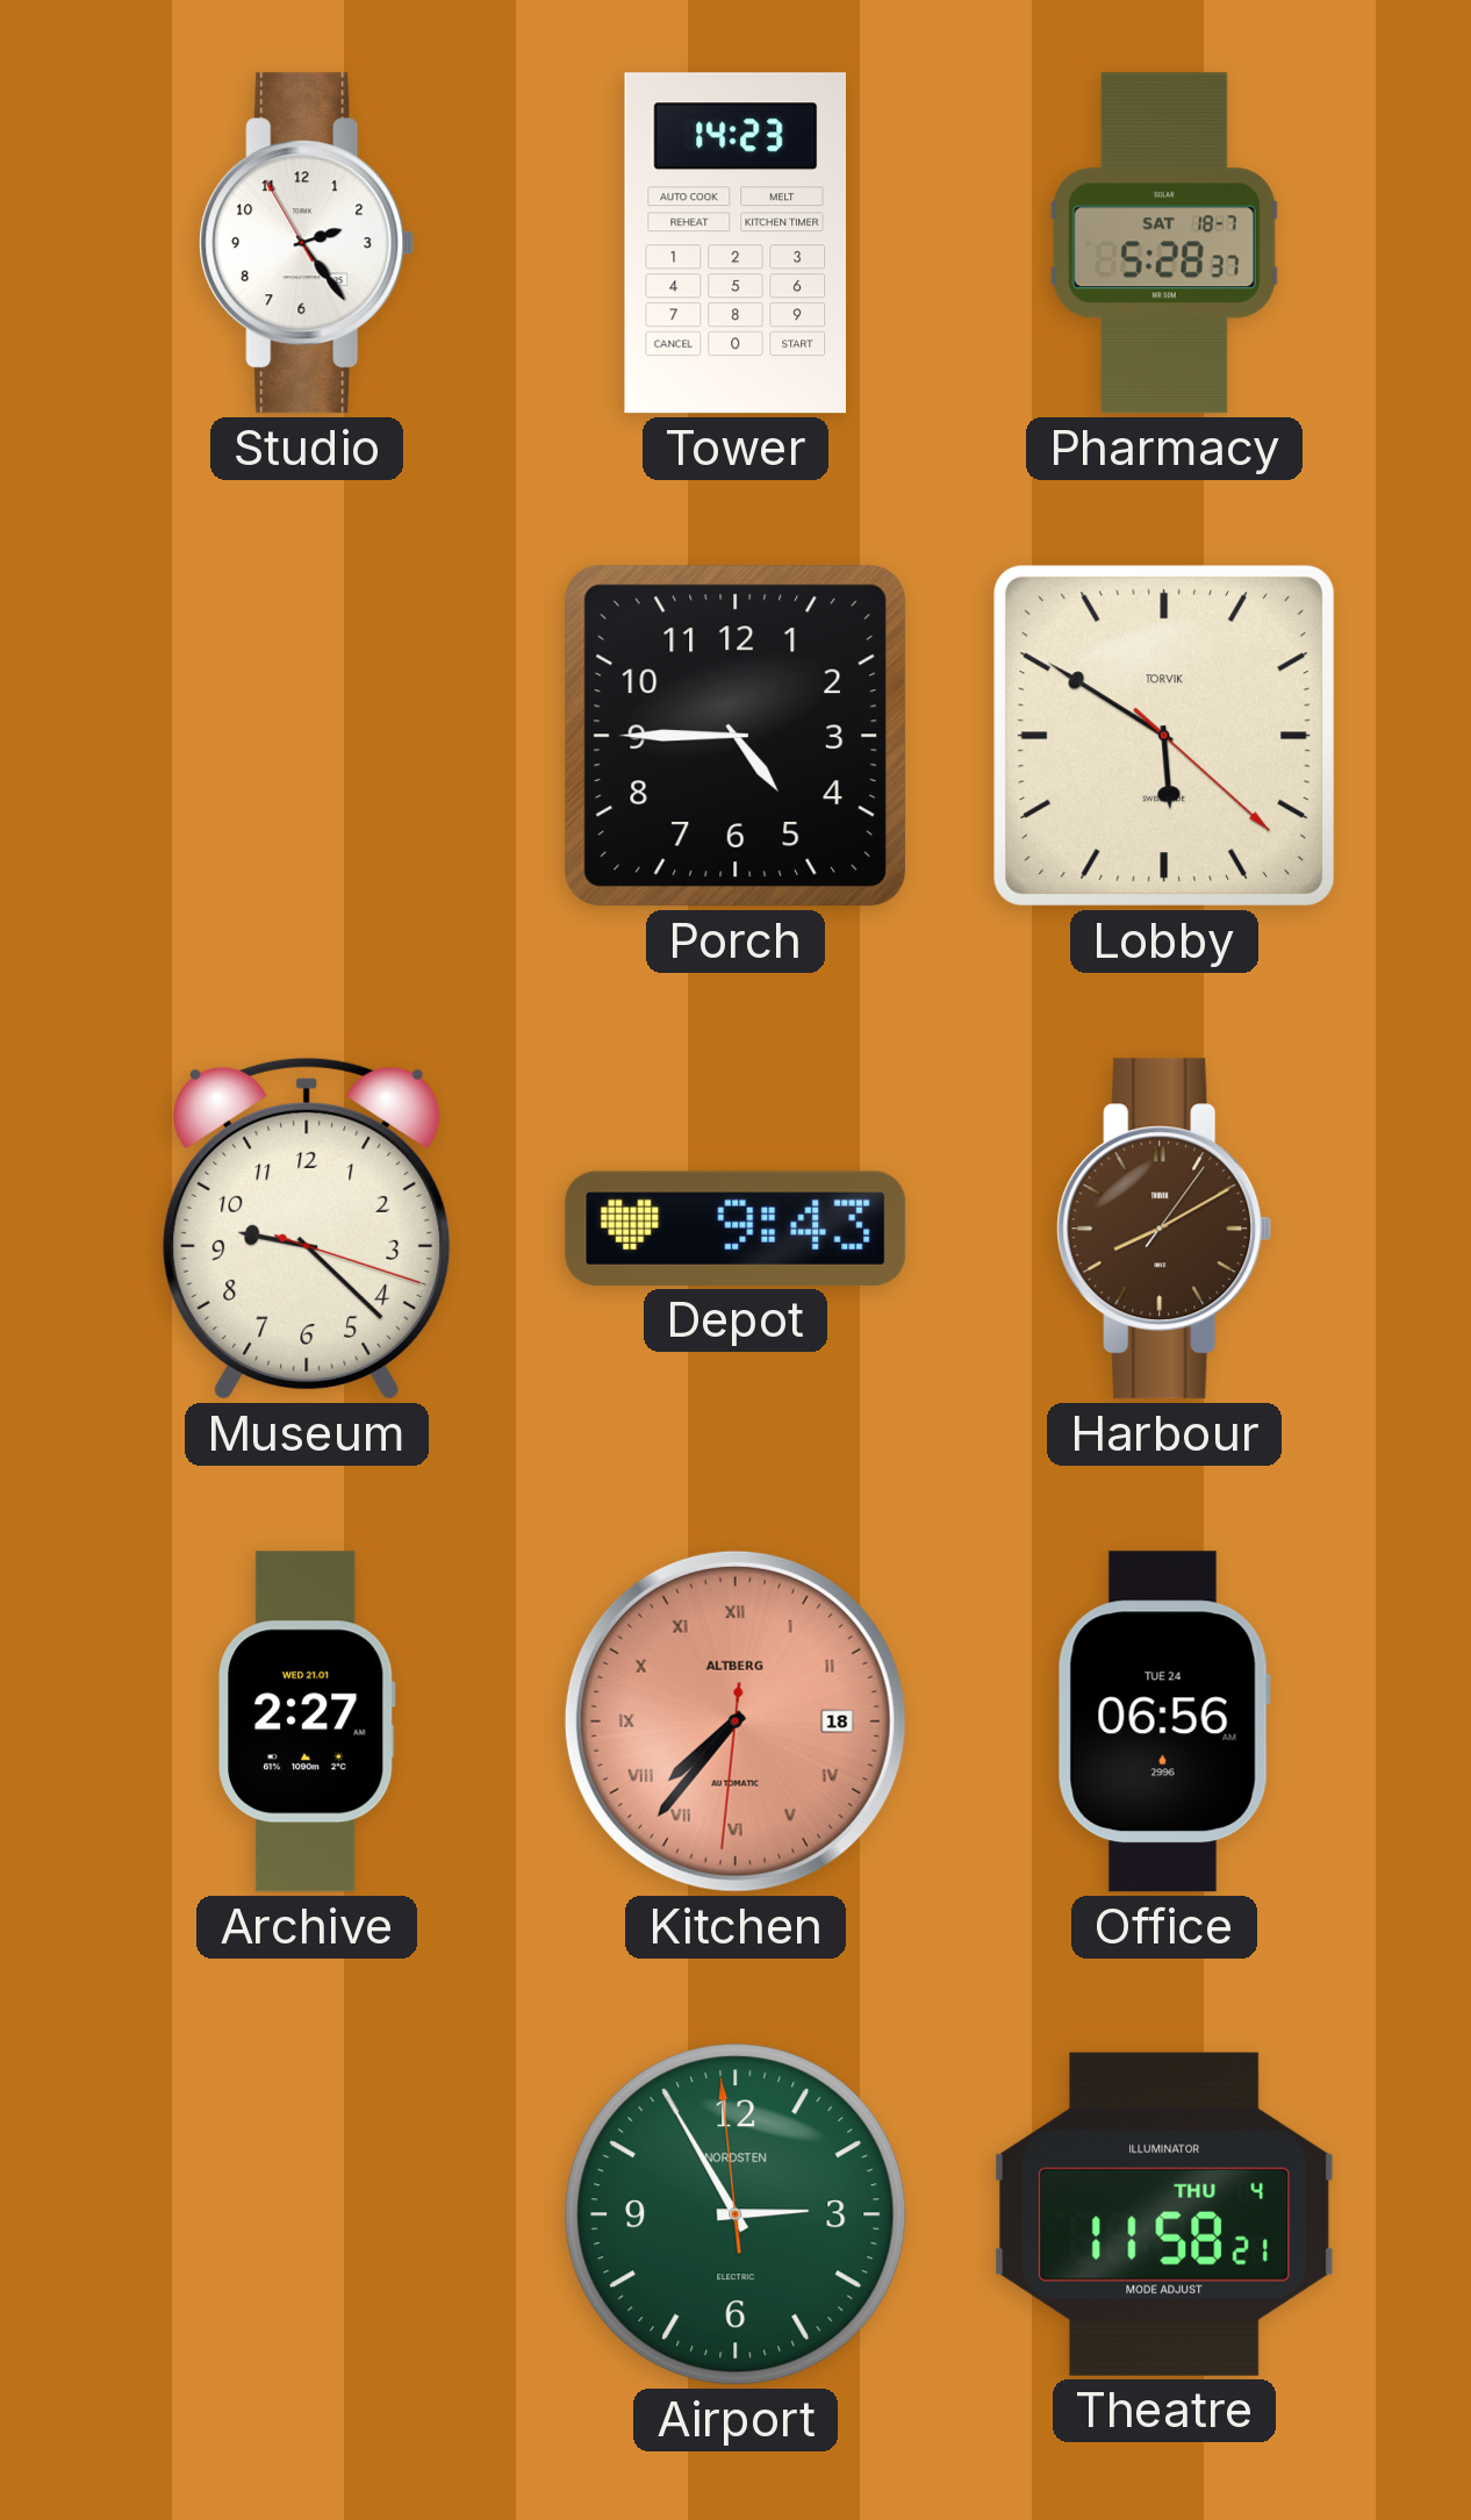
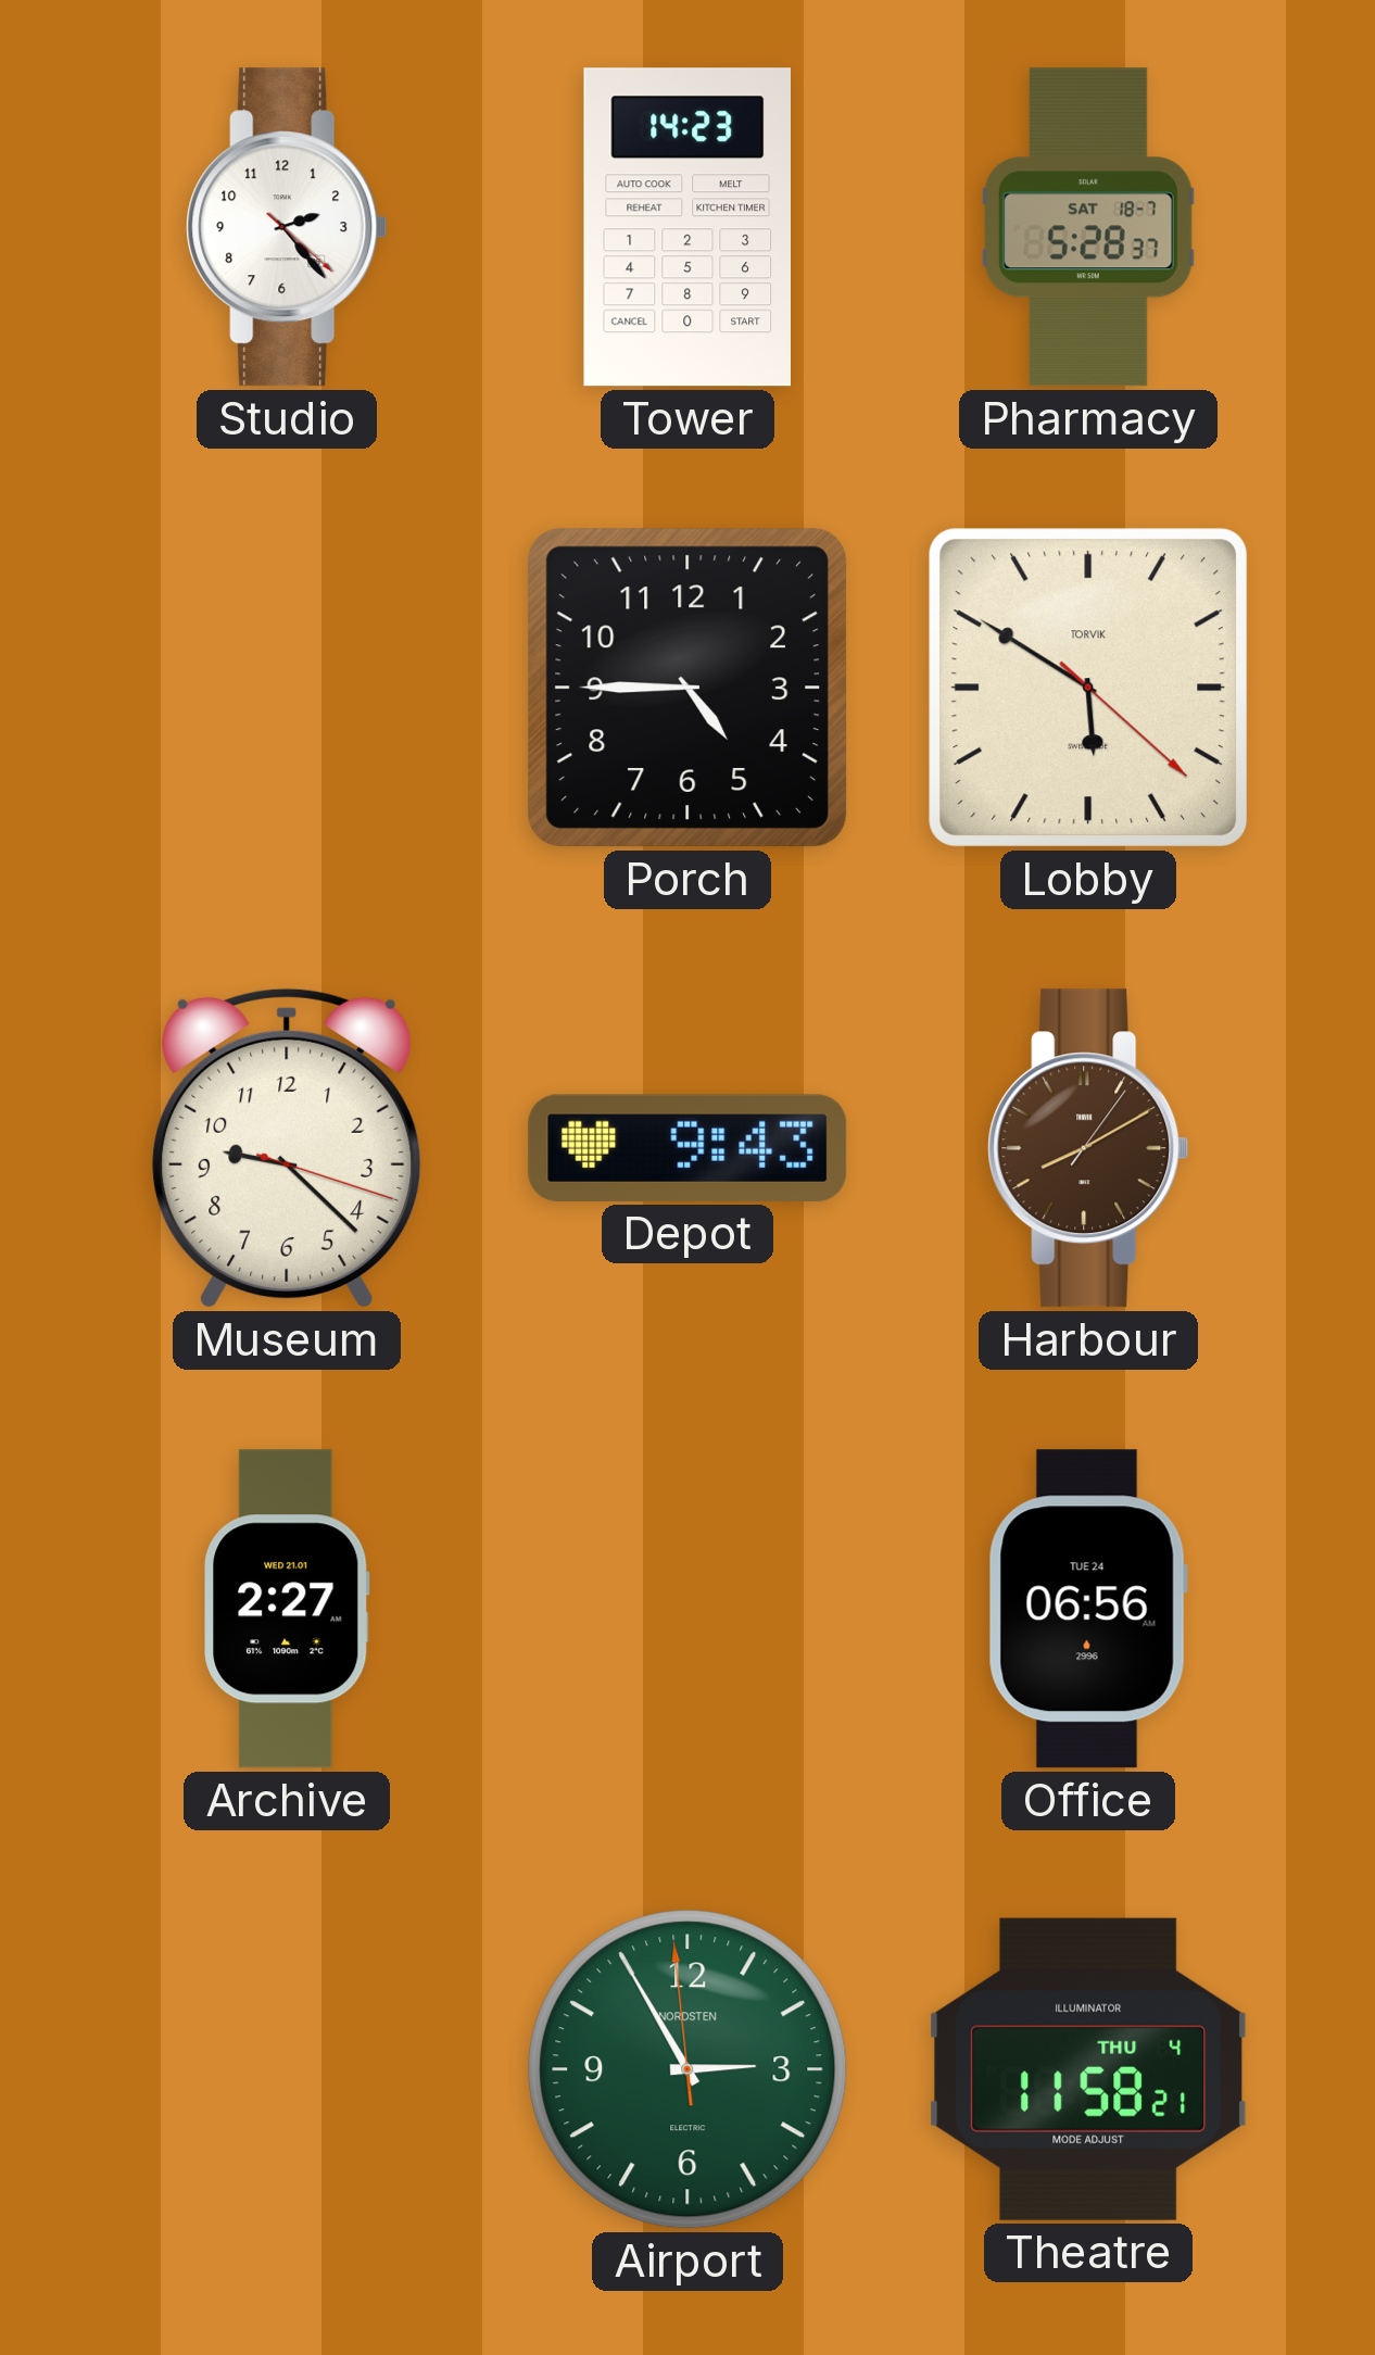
Studio: 2:23:55 -> 2:23:22
Kitchen: 7:36 -> none
